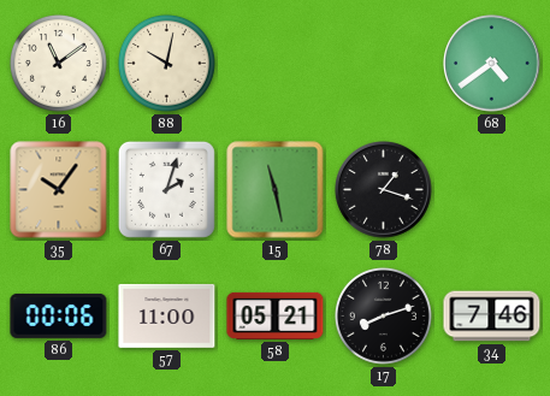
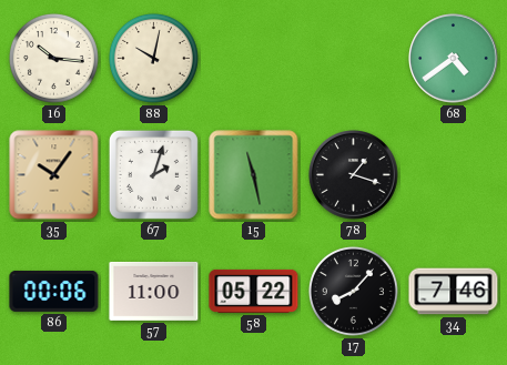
16: 11:09 -> 10:16
58: 05:21 -> 05:22
17: 8:12 -> 8:07
